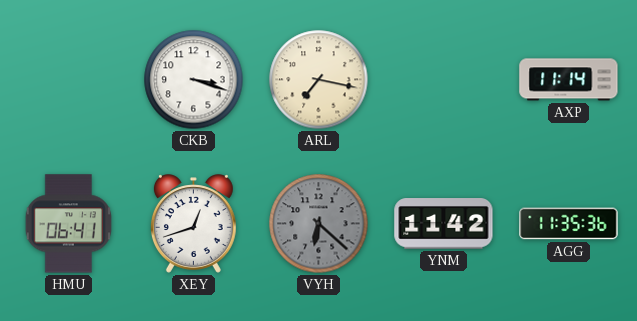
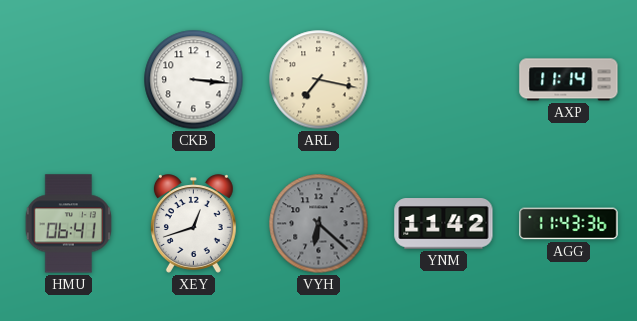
CKB: 3:18 -> 3:16
AGG: 11:35 -> 11:43
